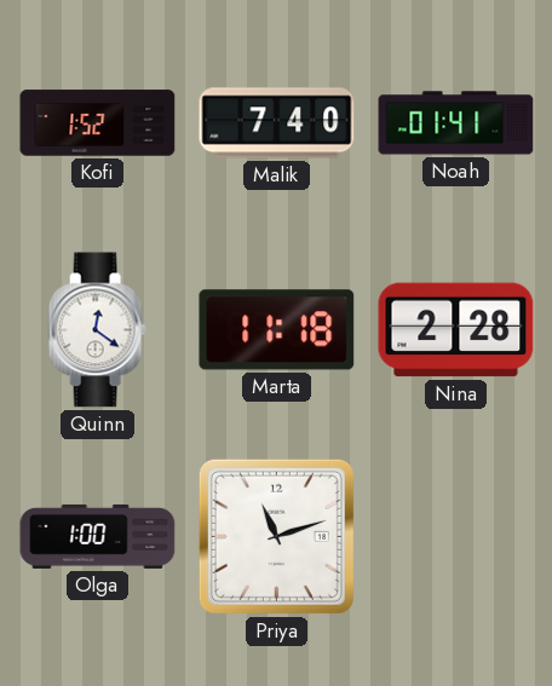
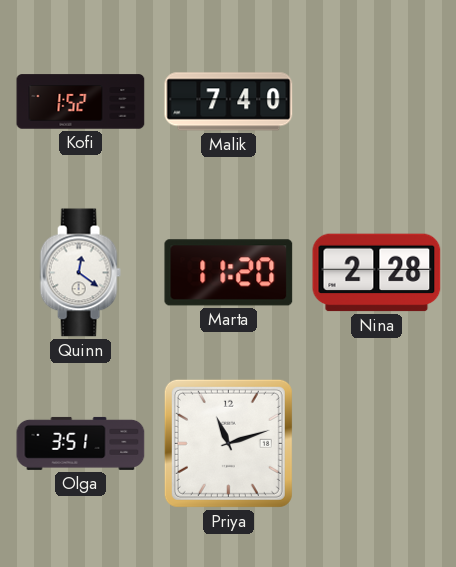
Noah: 01:41 -> none
Marta: 11:18 -> 11:20
Olga: 1:00 -> 3:51
